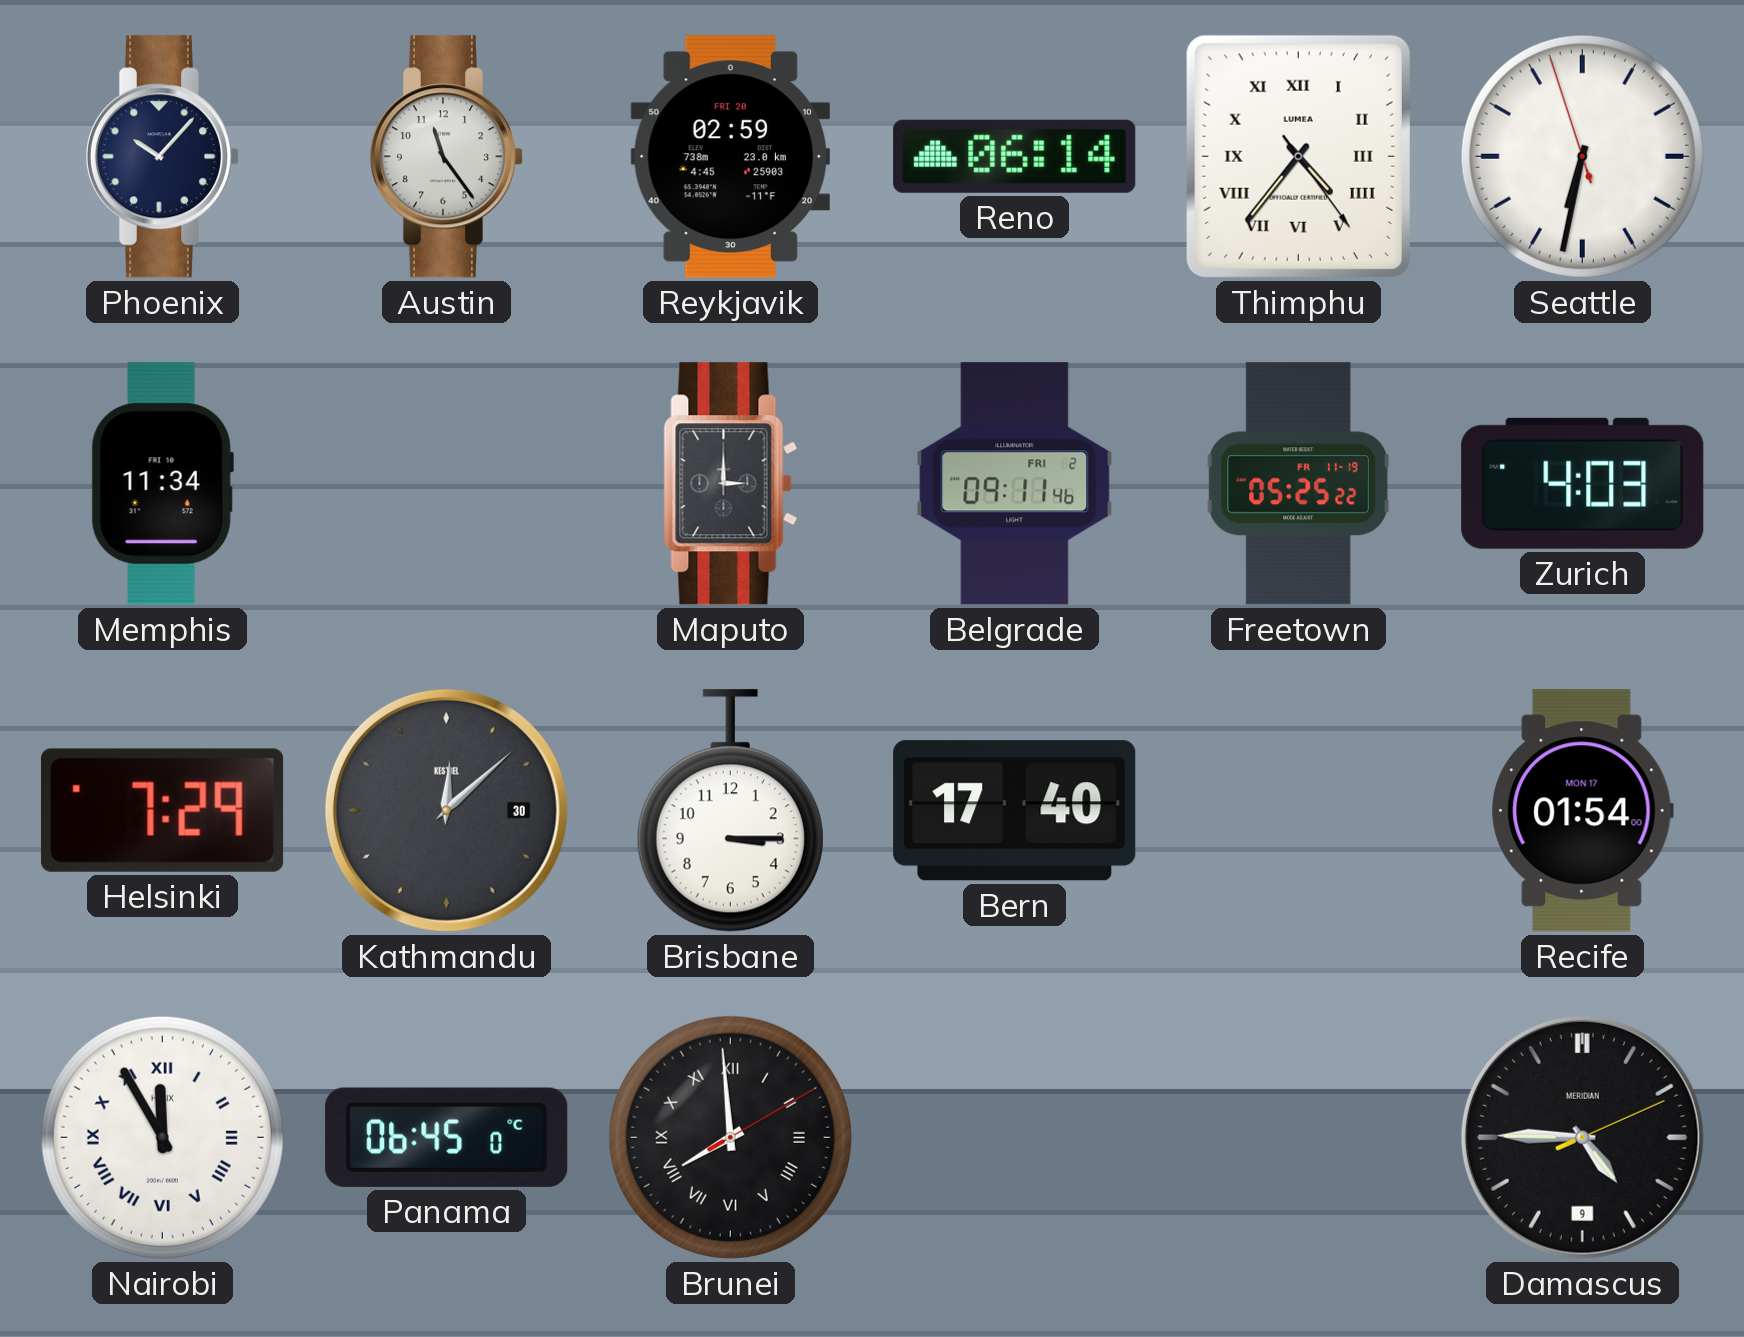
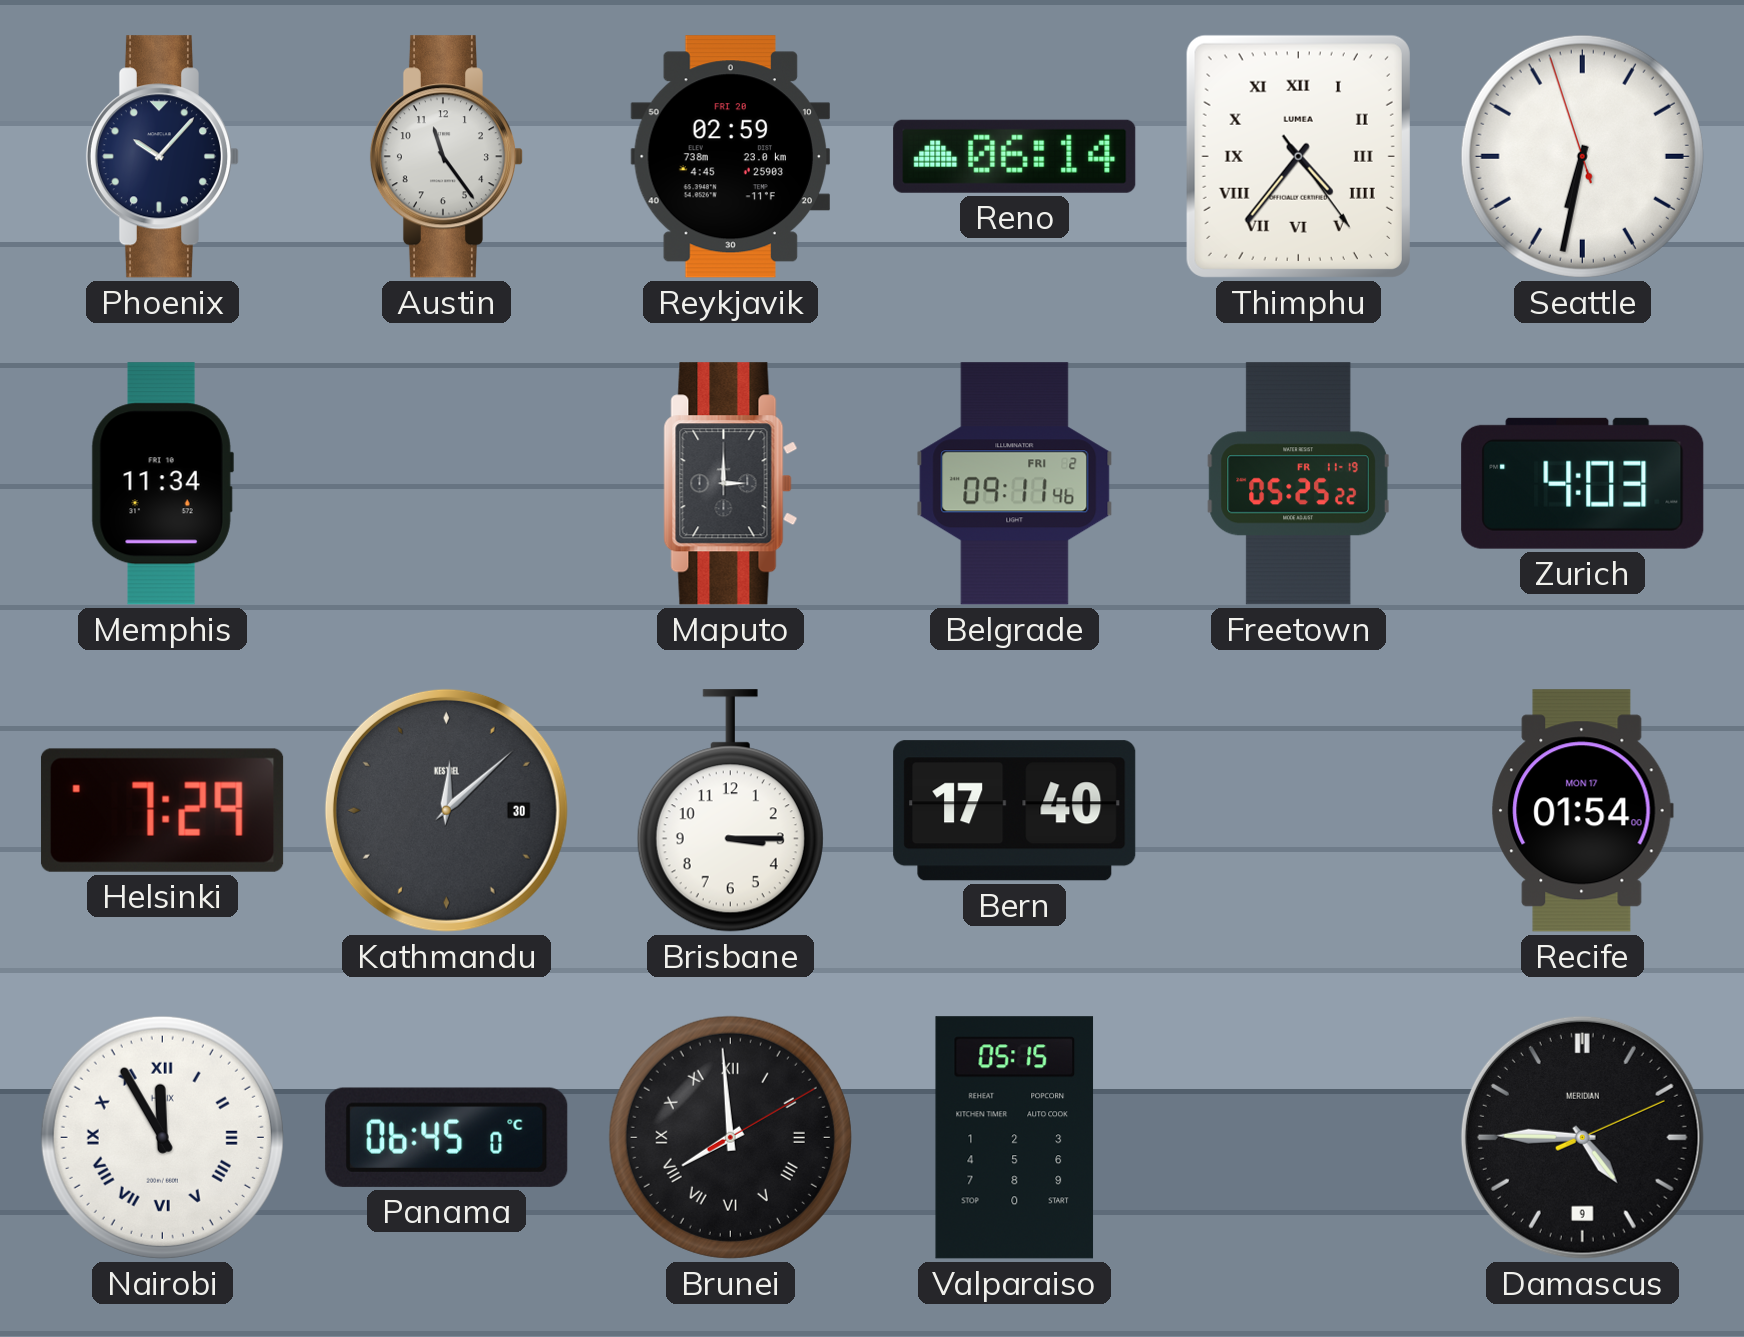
Valparaiso: none -> 05:15
